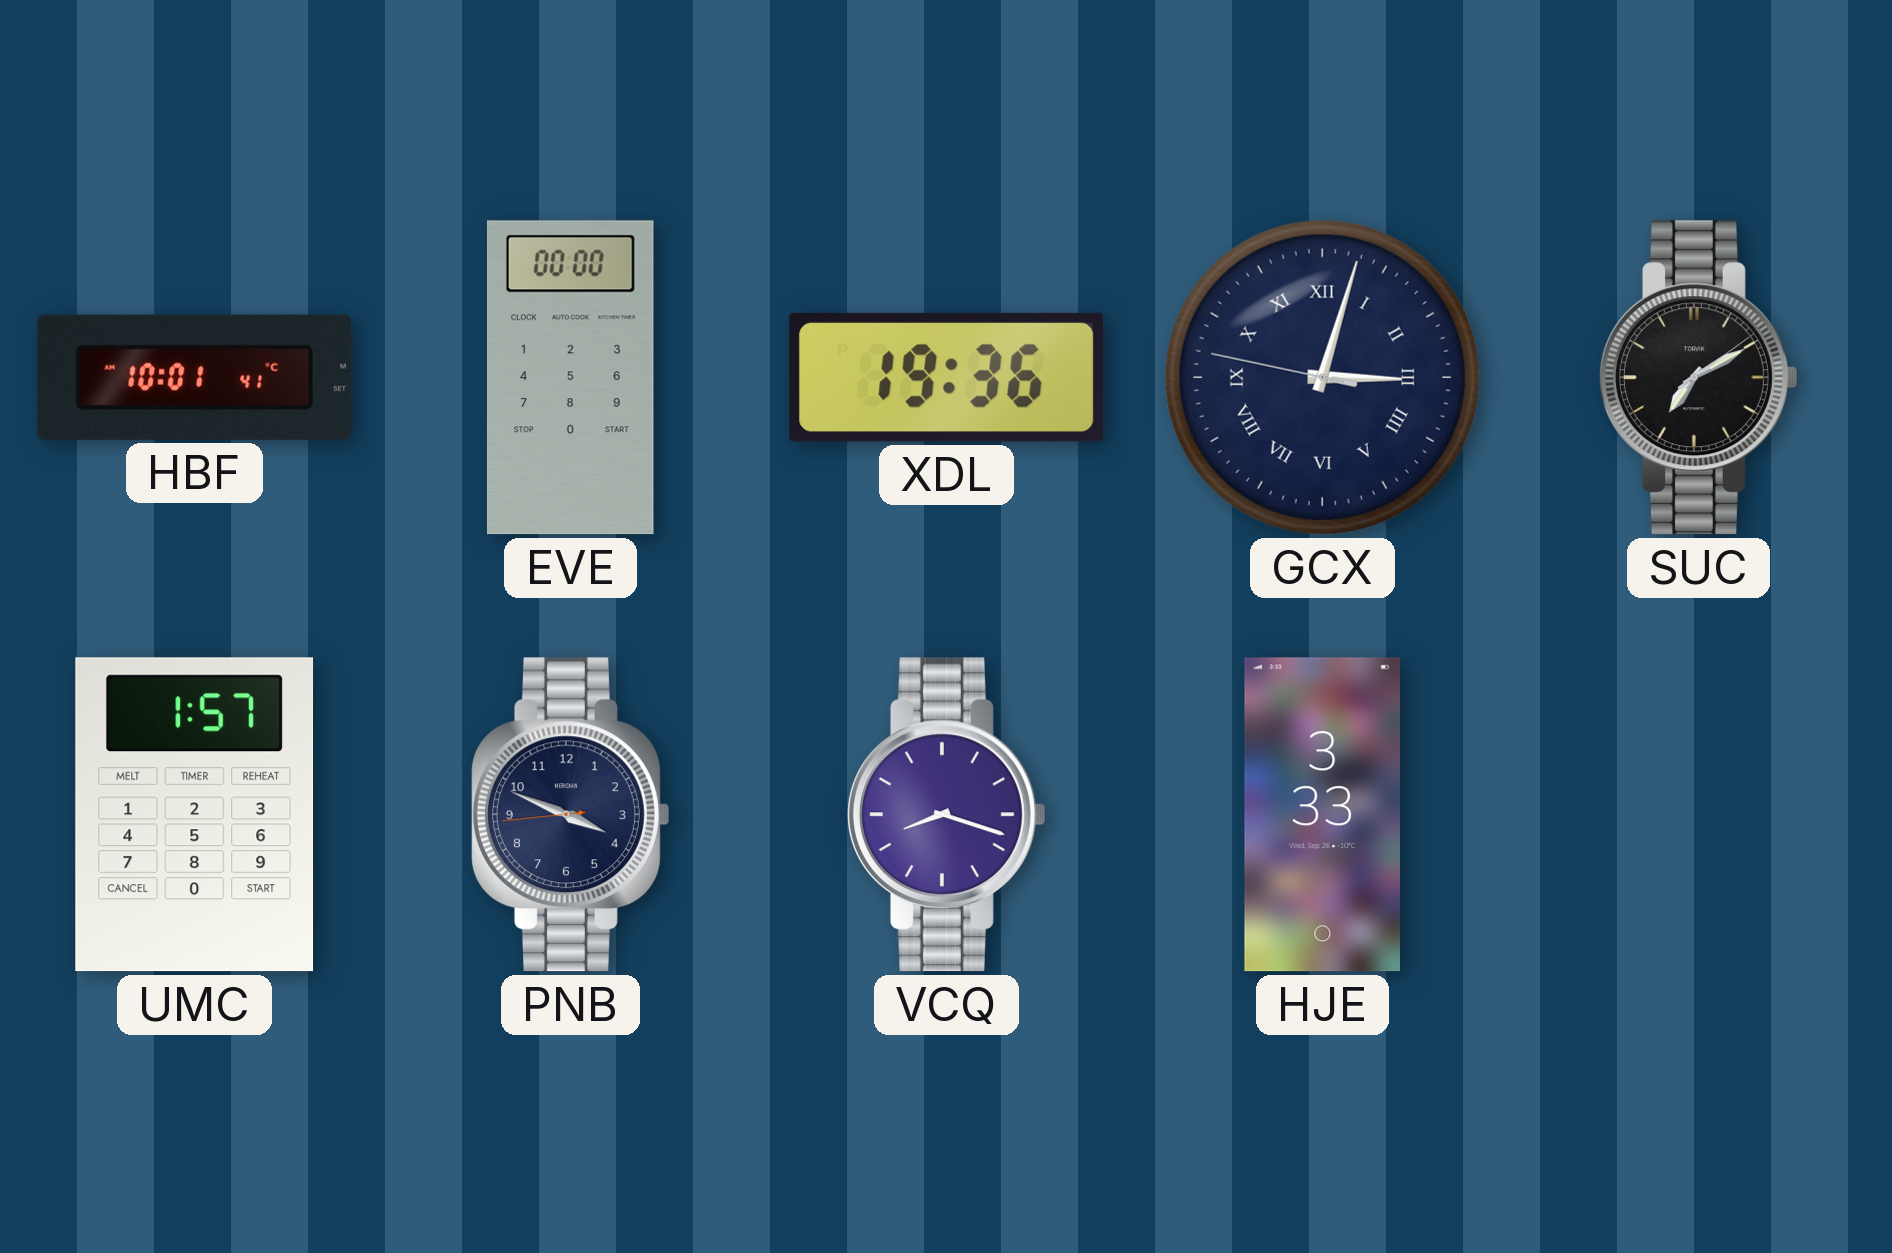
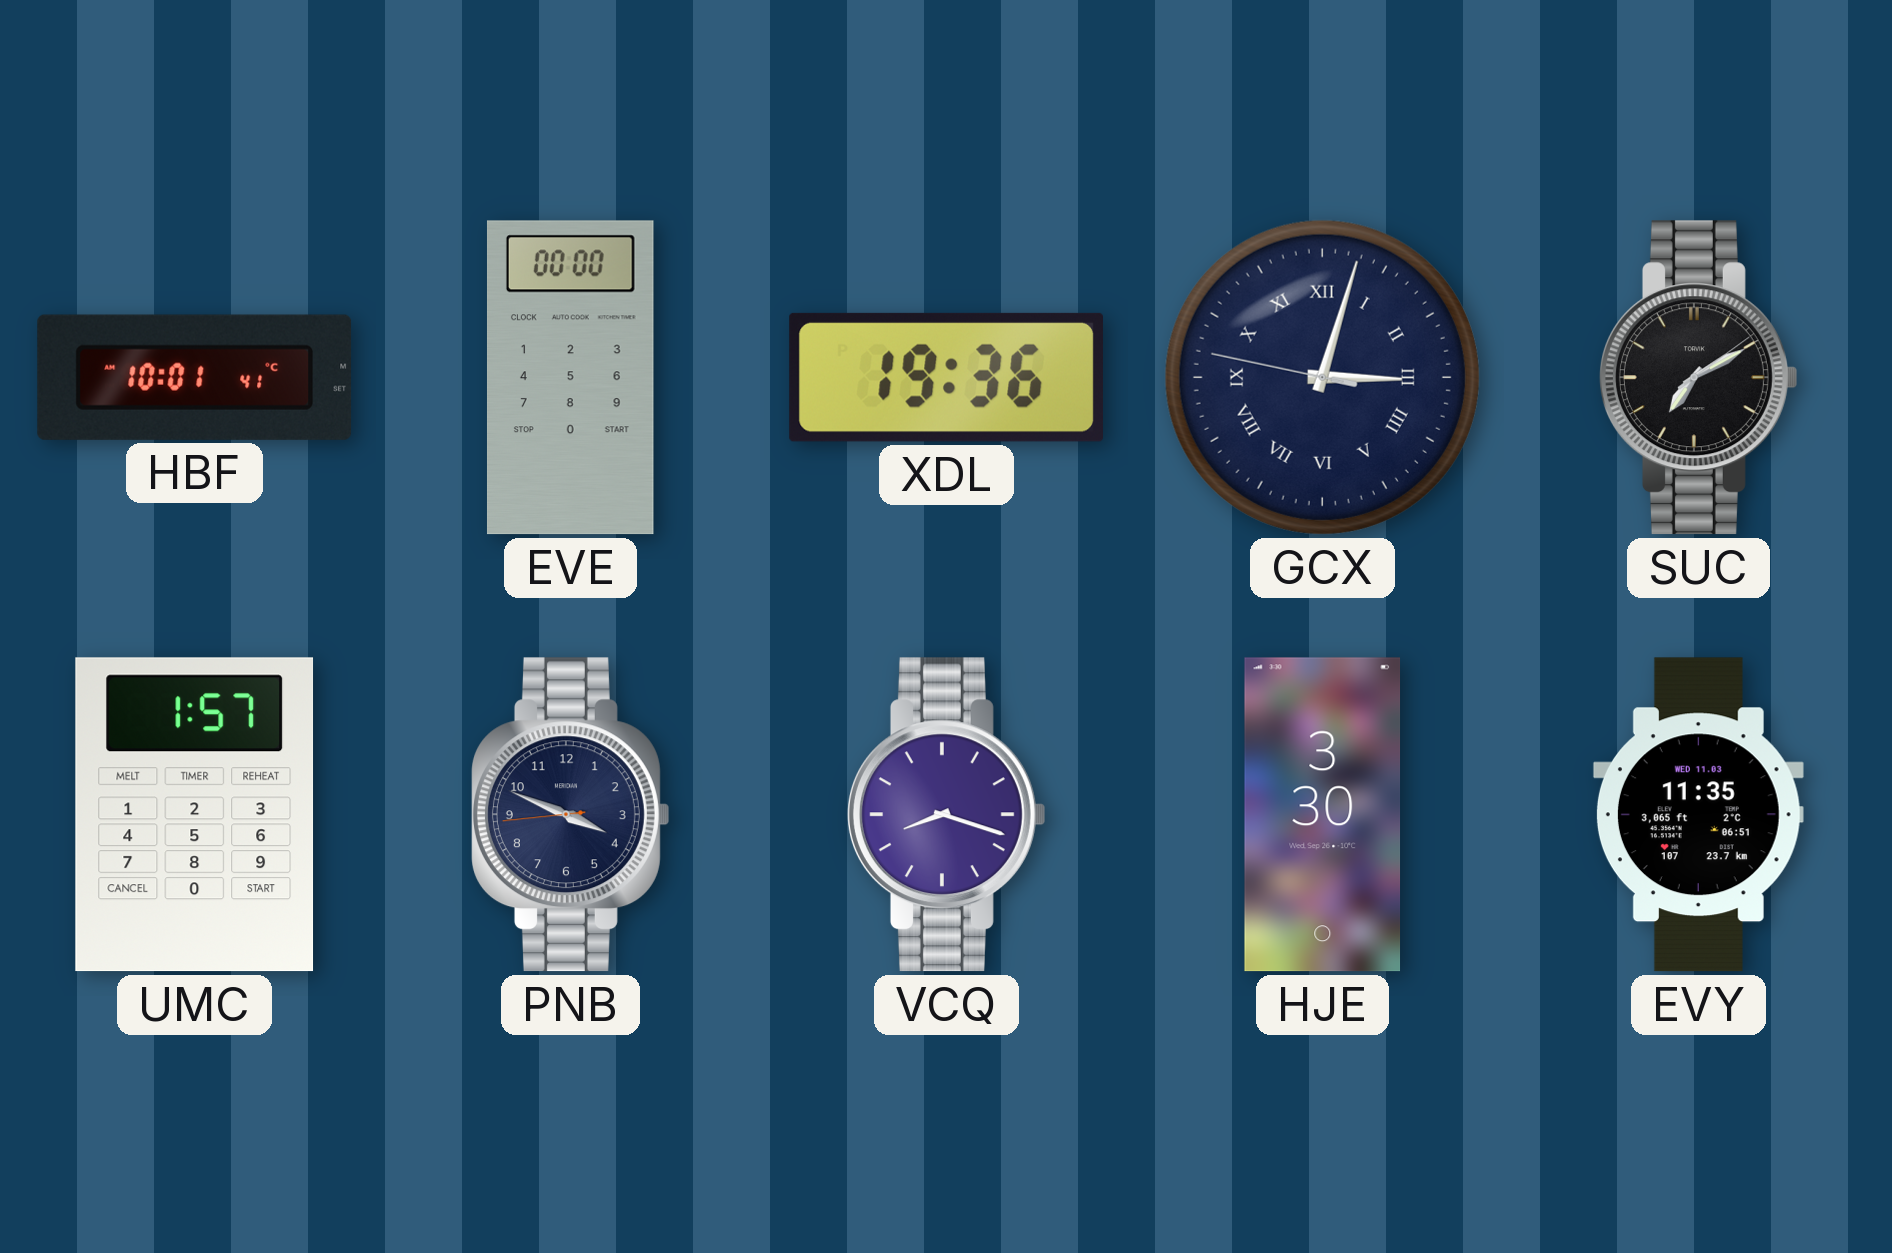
HJE: 3:33 -> 3:30
EVY: none -> 11:35
